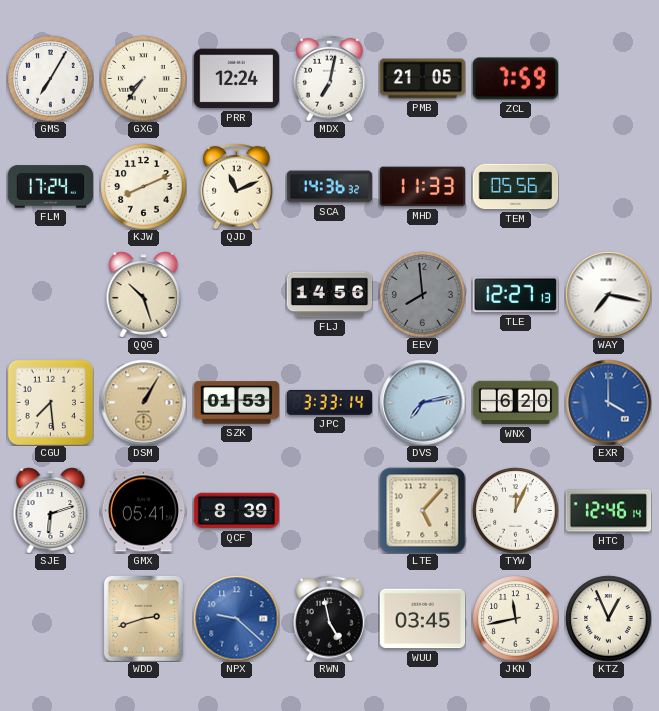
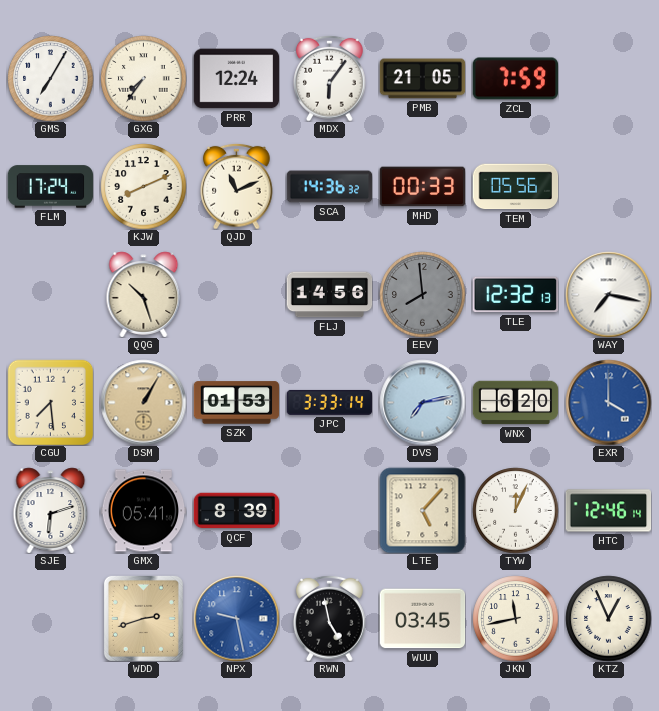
MDX: 7:02 -> 6:06
MHD: 11:33 -> 00:33
TLE: 12:27 -> 12:32
NPX: 9:22 -> 9:28
